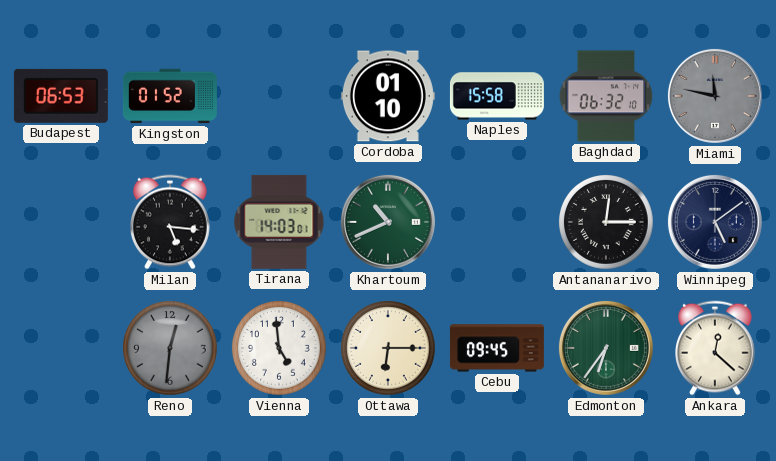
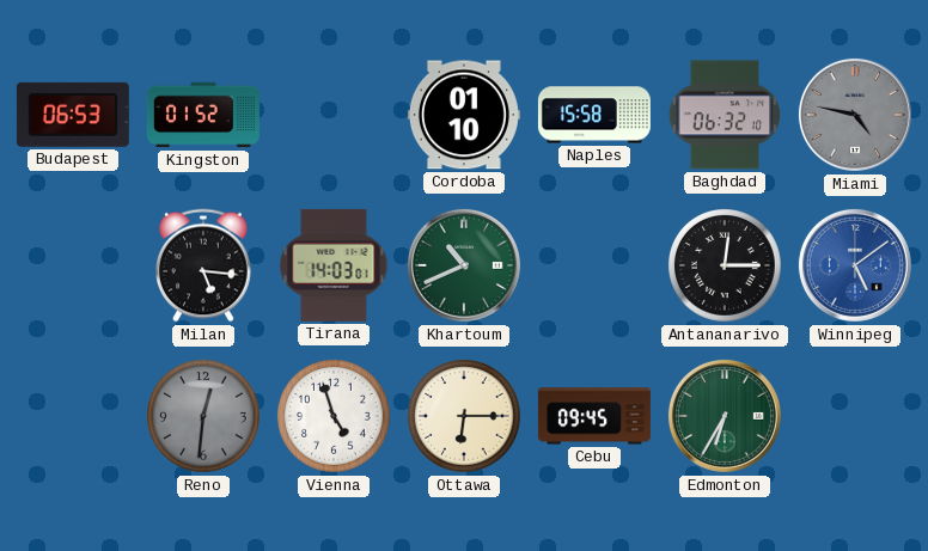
Miami: 11:47 -> 4:47
Winnipeg dial: navy -> blue
Vienna: 4:59 -> 4:57
Edmonton: 6:36 -> 6:35
Ankara: 12:22 -> none
